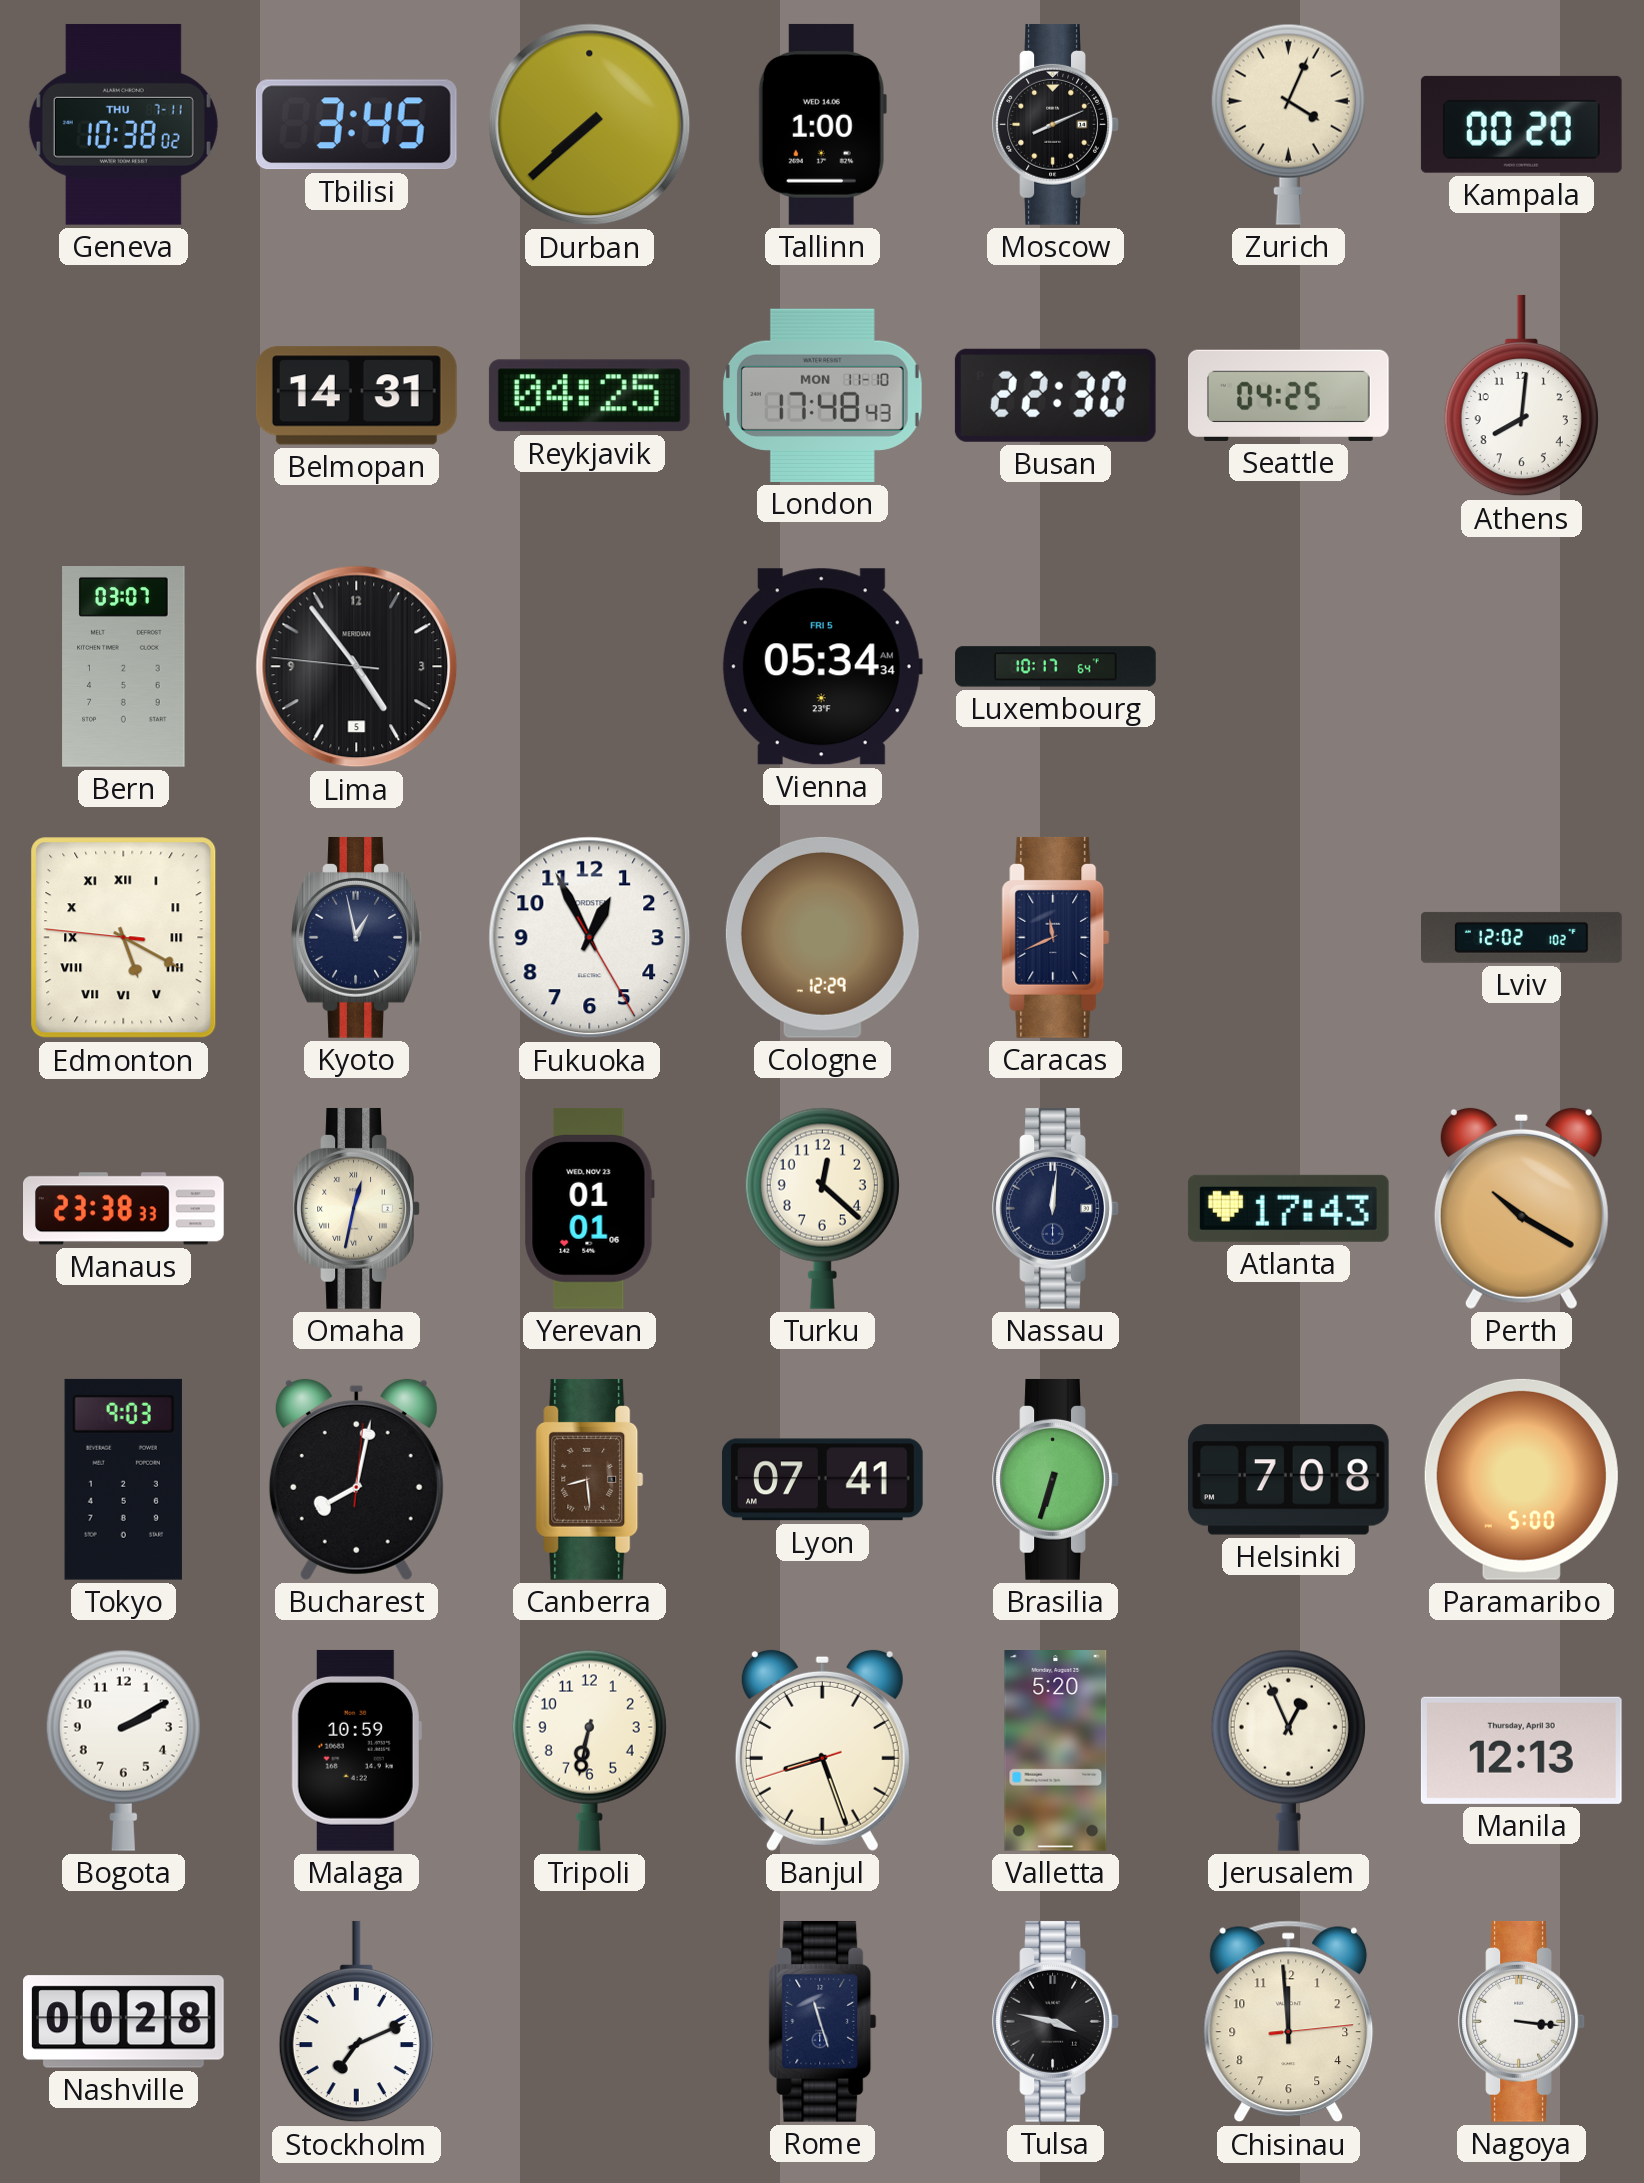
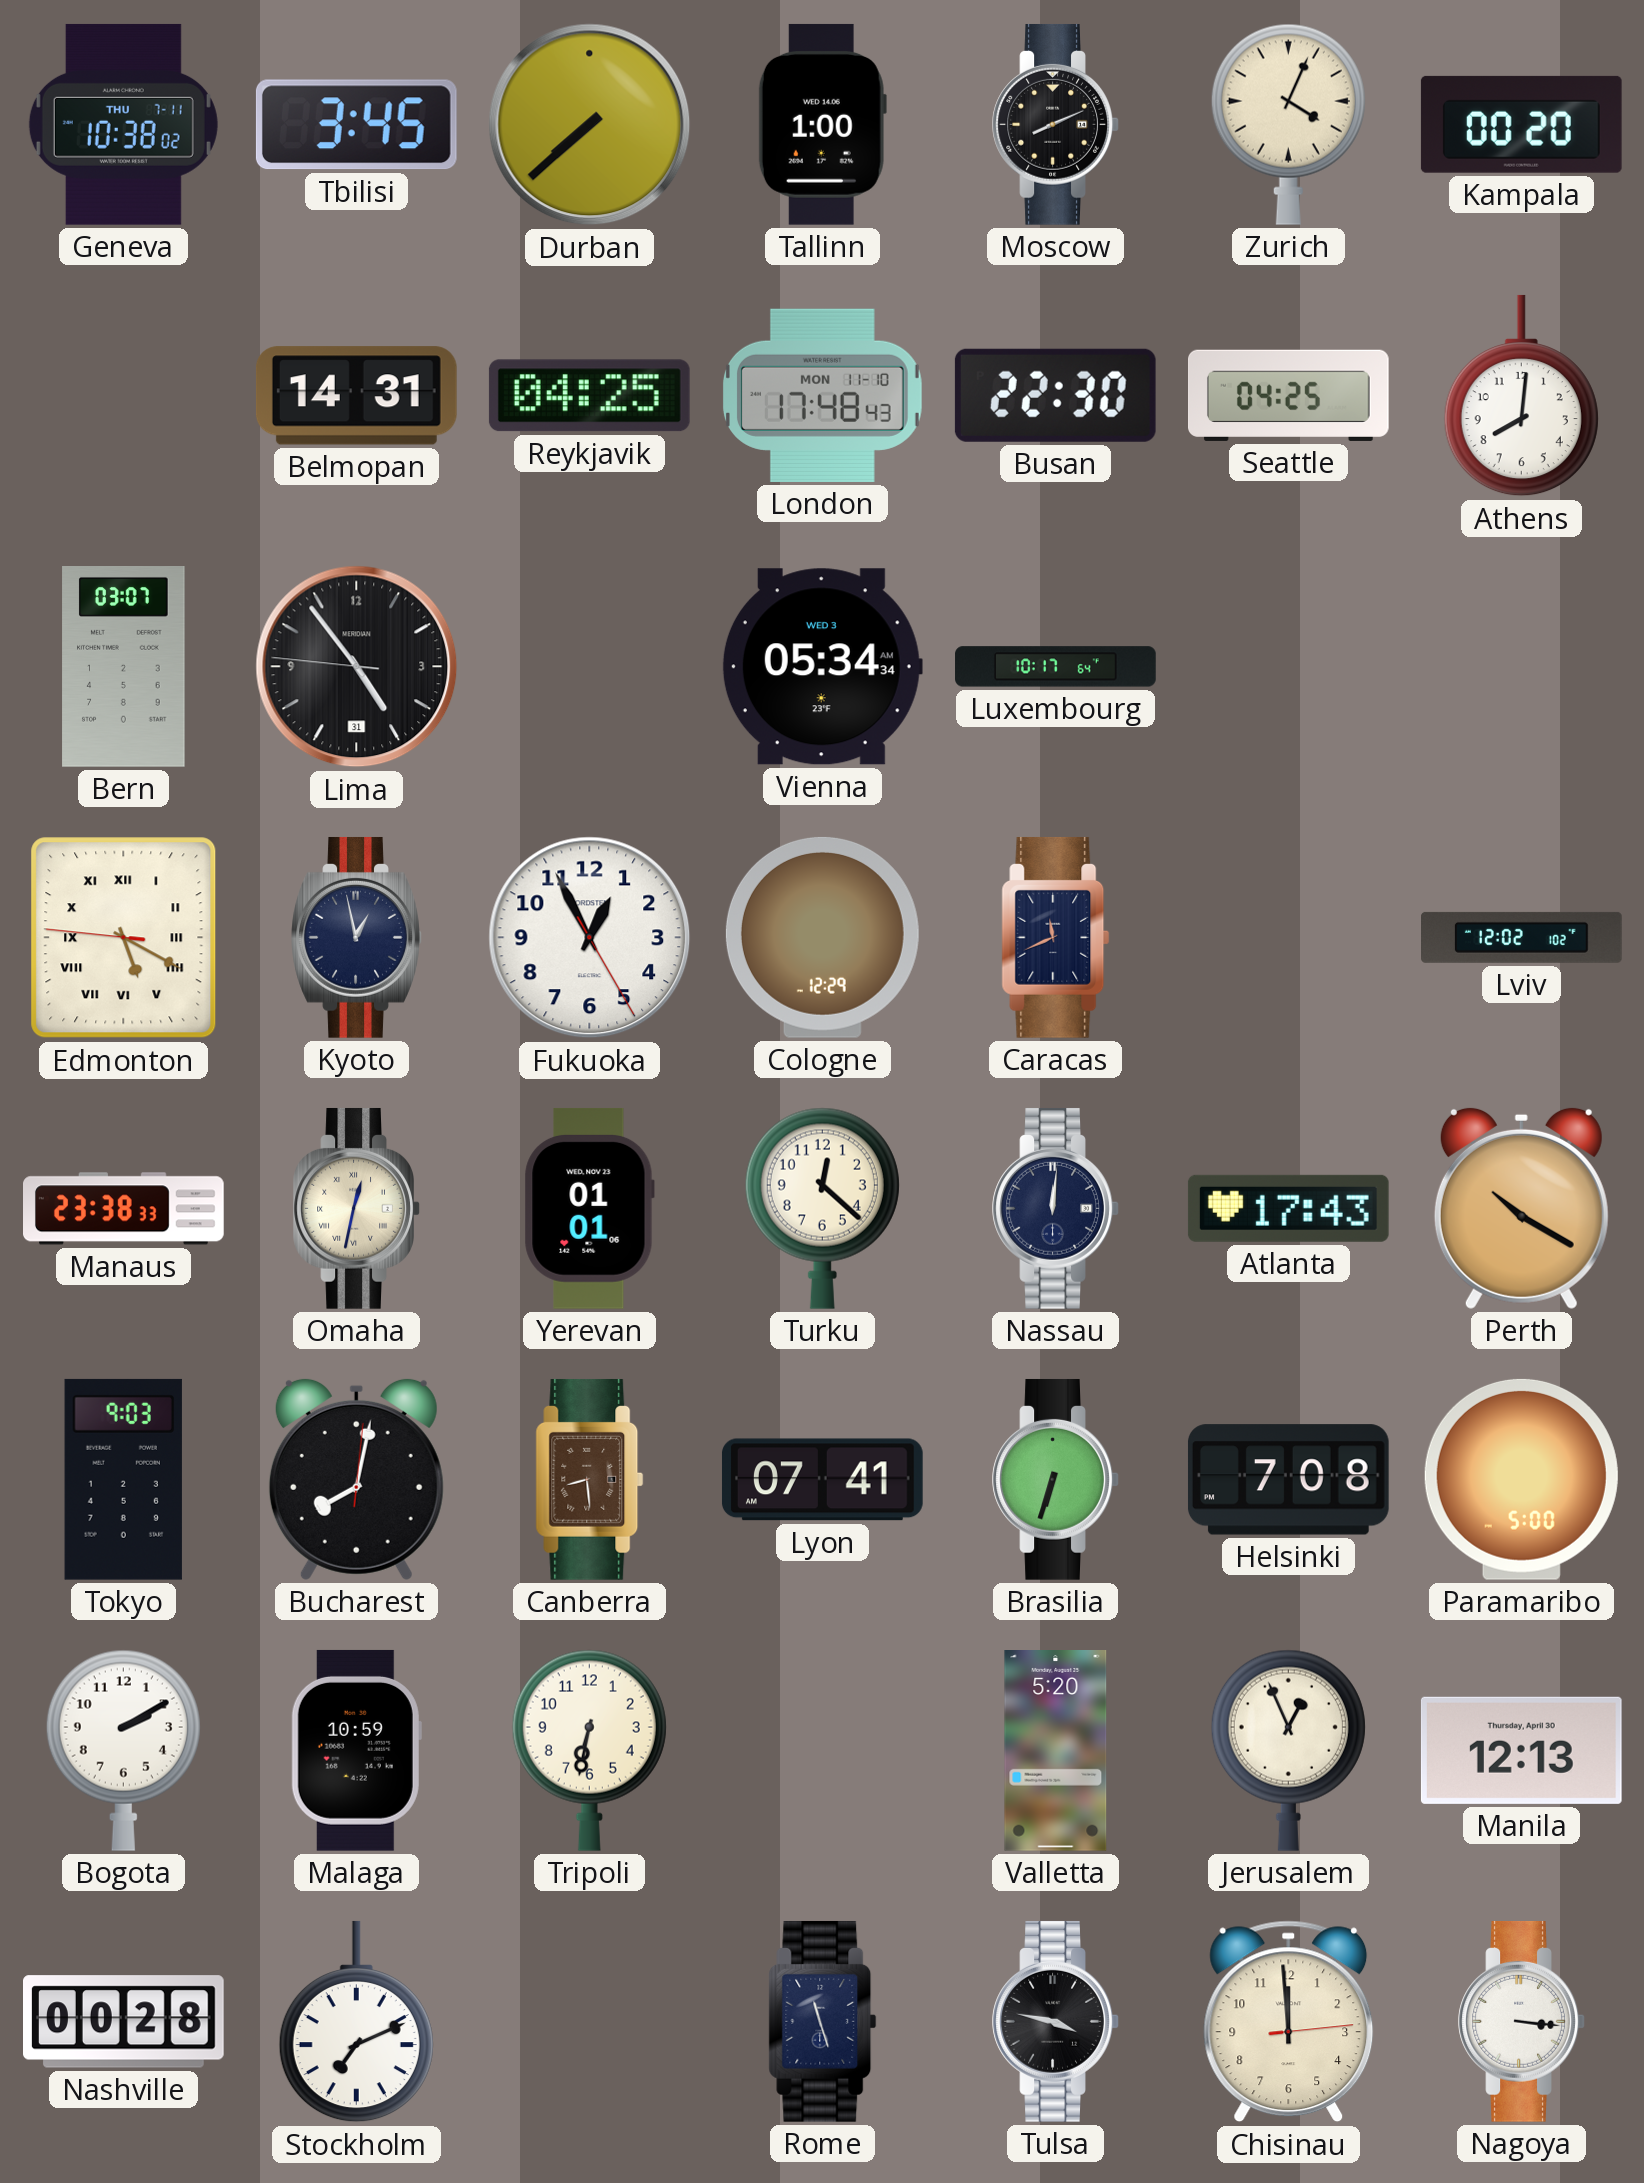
Lima date: 5 -> 31
Vienna date: FRI 5 -> WED 3
Banjul: 8:26 -> none
